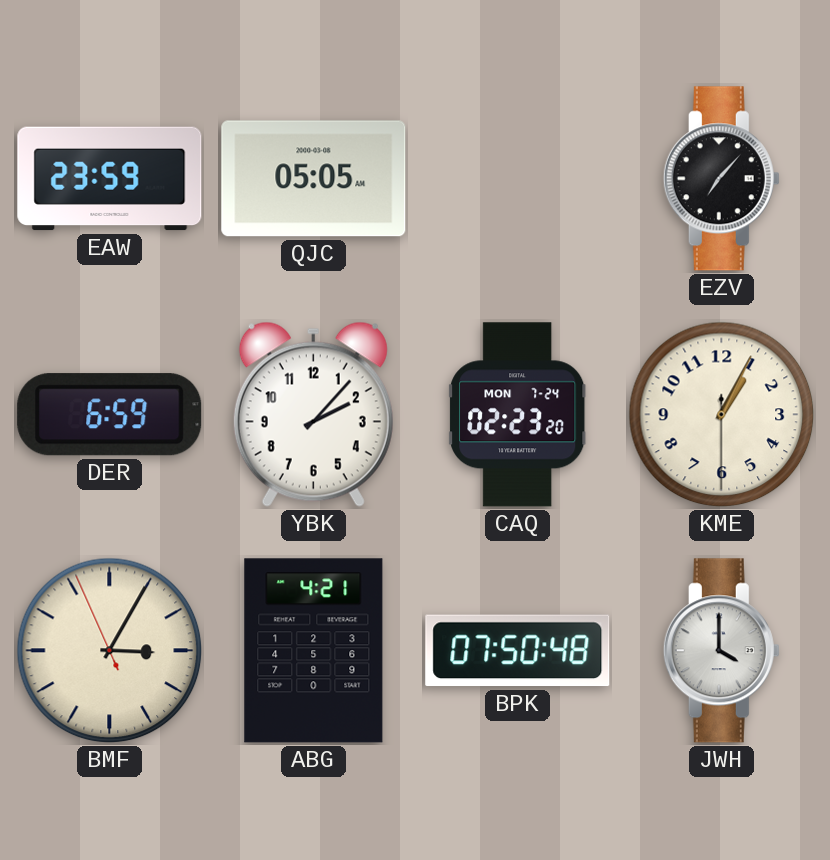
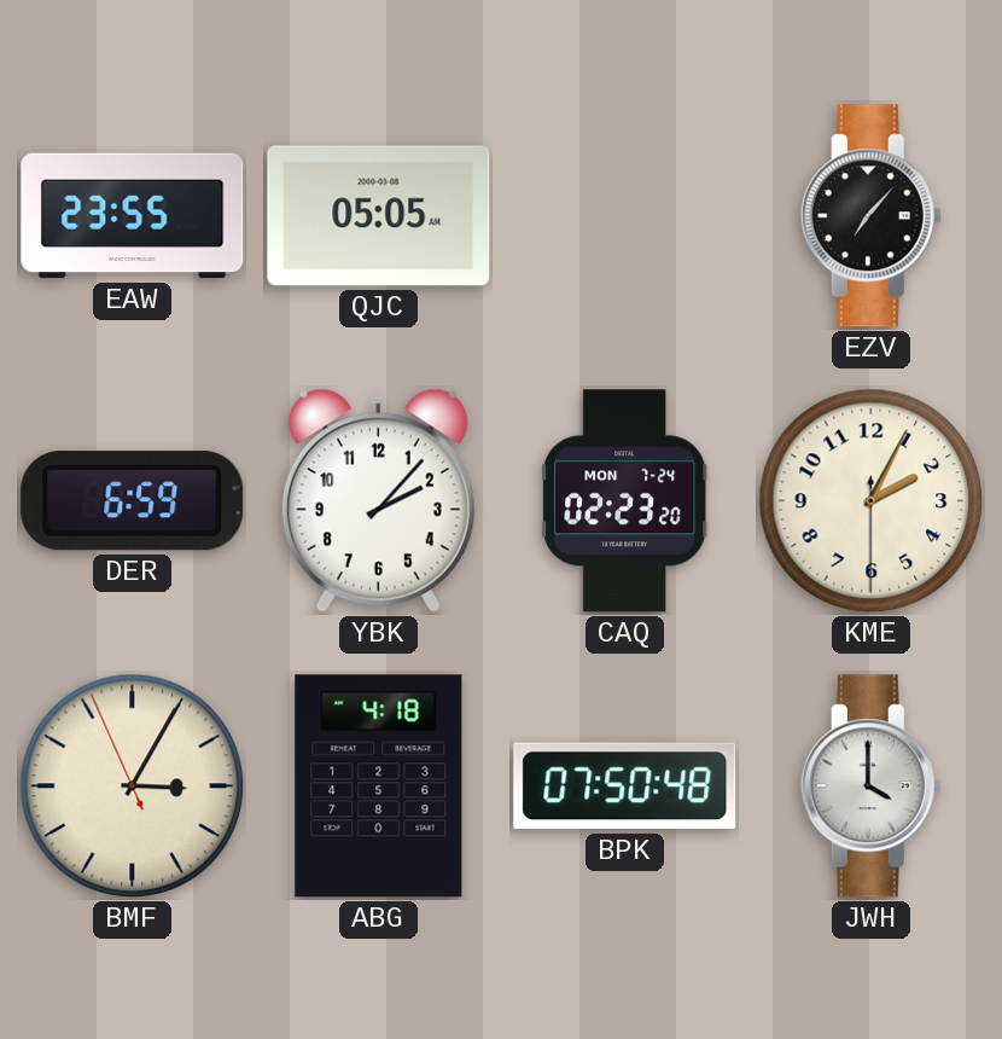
EAW: 23:59 -> 23:55
KME: 1:04 -> 2:04
ABG: 4:21 -> 4:18
